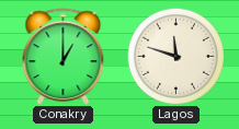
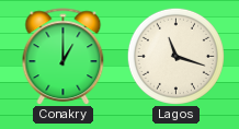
Lagos: 11:48 -> 11:18
